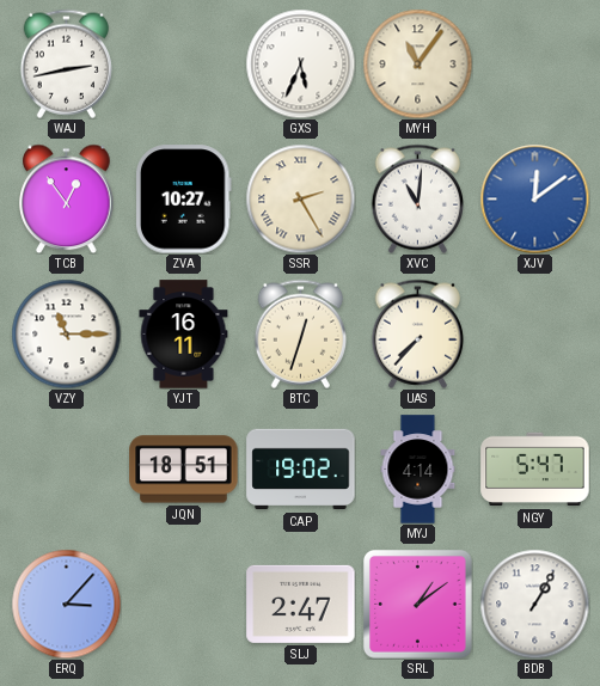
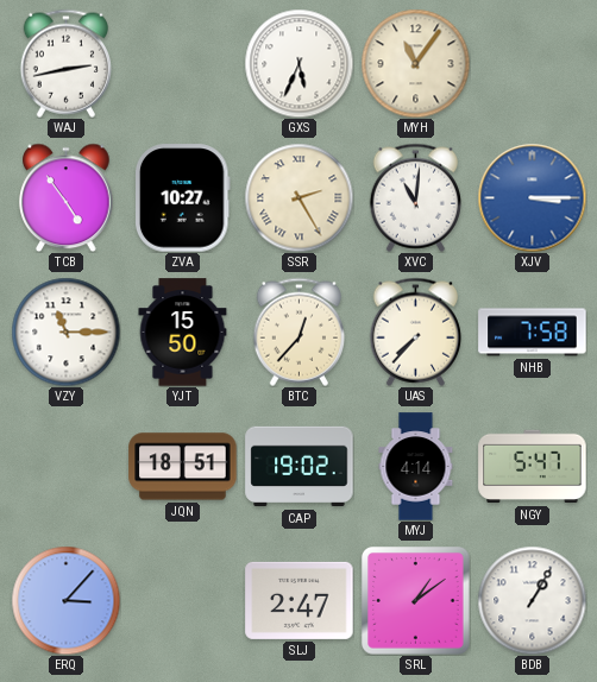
TCB: 12:54 -> 4:54
XJV: 12:09 -> 3:15
YJT: 16:11 -> 15:50
BTC: 12:33 -> 12:37
NHB: none -> 7:58
